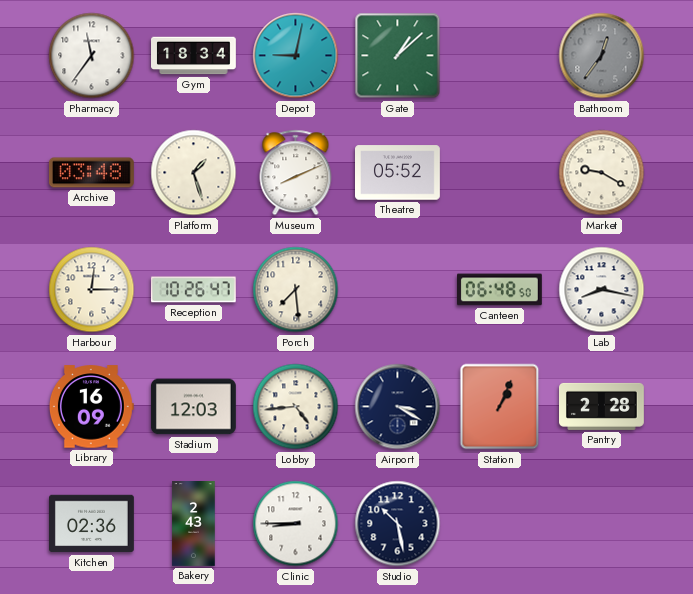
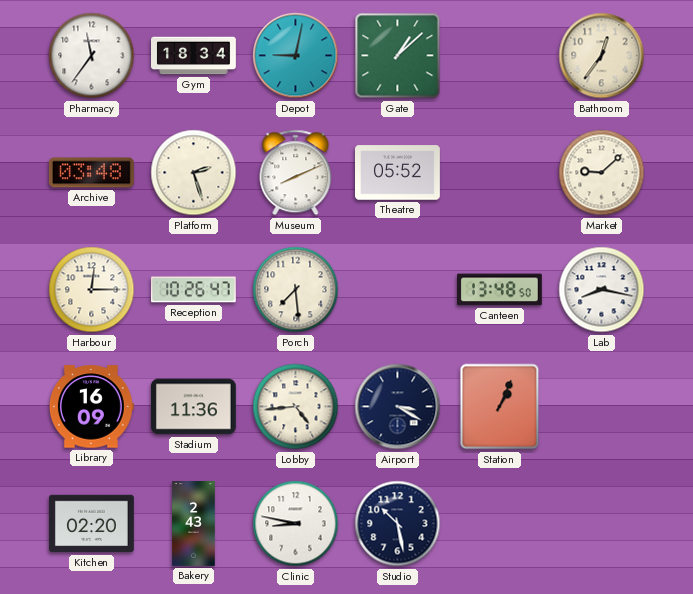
Bathroom dial: grey -> cream
Platform: 1:27 -> 2:27
Market: 9:20 -> 9:08
Canteen: 06:48 -> 13:48
Stadium: 12:03 -> 11:36
Pantry: 2:28 -> none
Kitchen: 02:36 -> 02:20
Clinic: 8:45 -> 8:47
